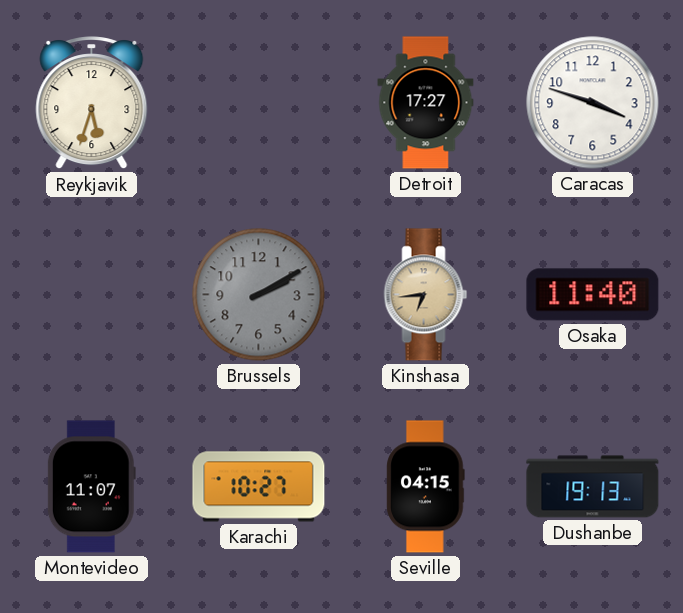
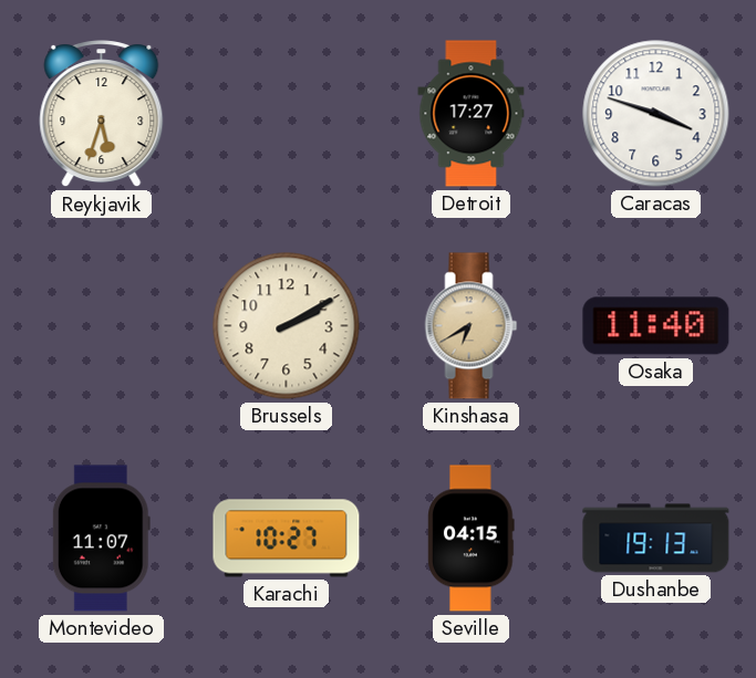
Brussels dial: grey -> cream
Kinshasa: 6:44 -> 6:40
